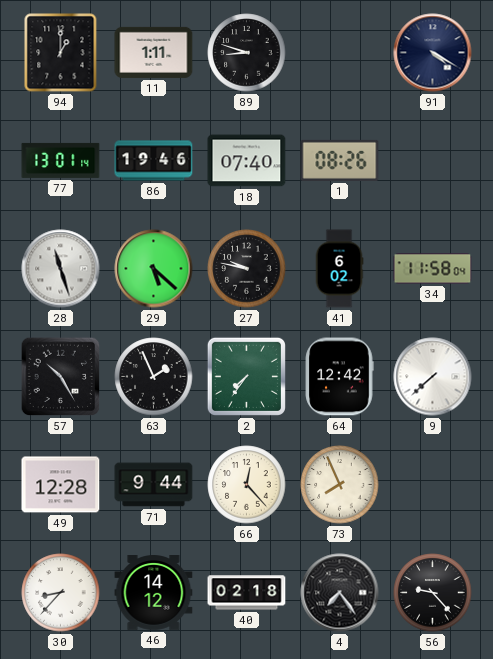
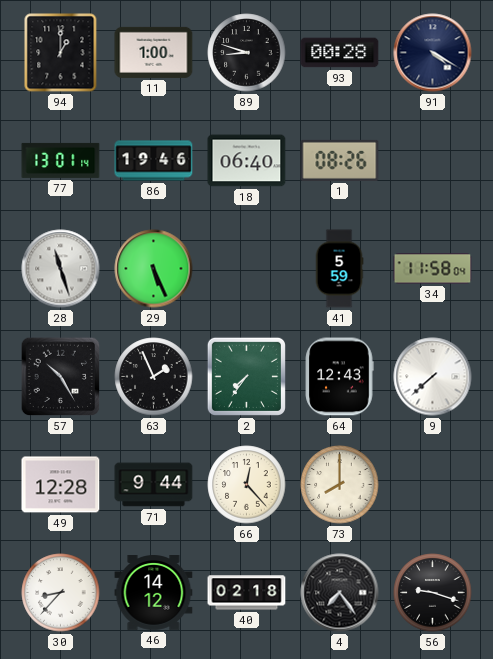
11: 1:11 -> 1:00
93: none -> 00:28
18: 07:40 -> 06:40
29: 5:22 -> 5:26
27: 9:47 -> none
41: 6:02 -> 5:59
64: 12:42 -> 12:43
73: 7:56 -> 8:00
56: 9:23 -> 9:18
